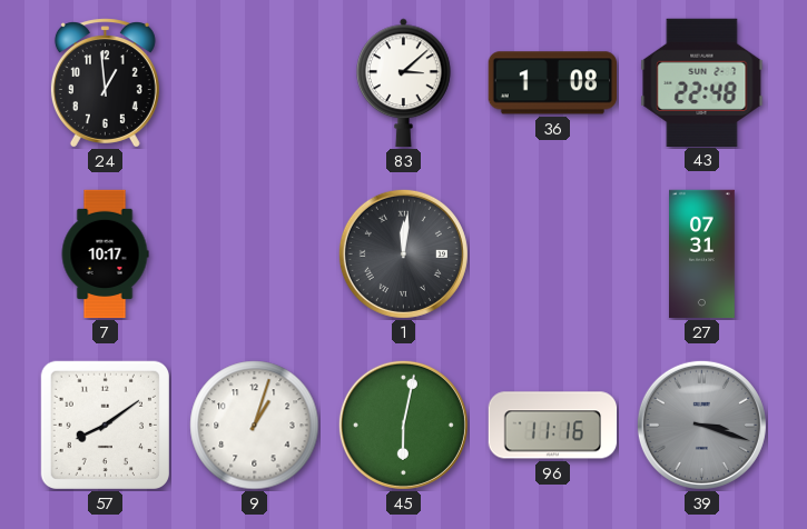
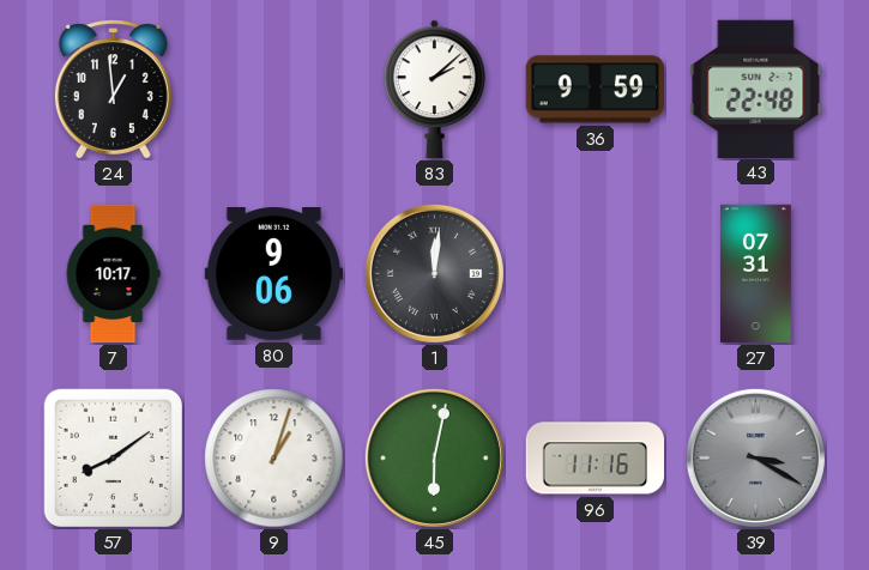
83: 3:08 -> 2:08
36: 1:08 -> 9:59
80: none -> 9:06
39: 3:18 -> 3:20
